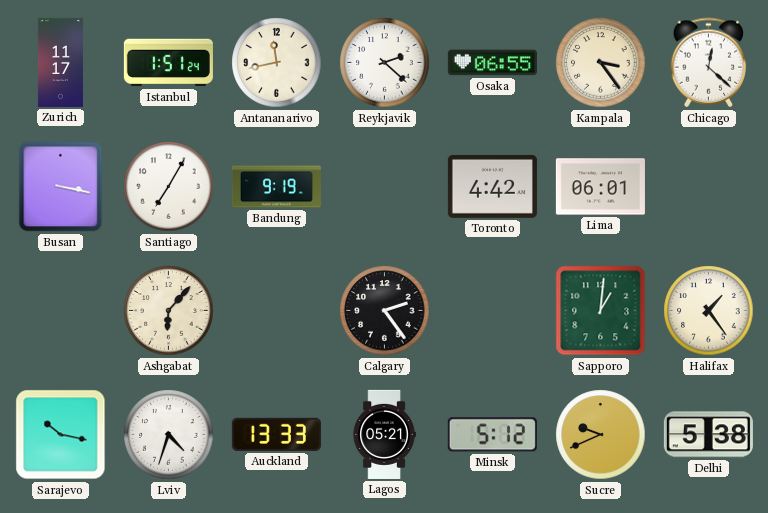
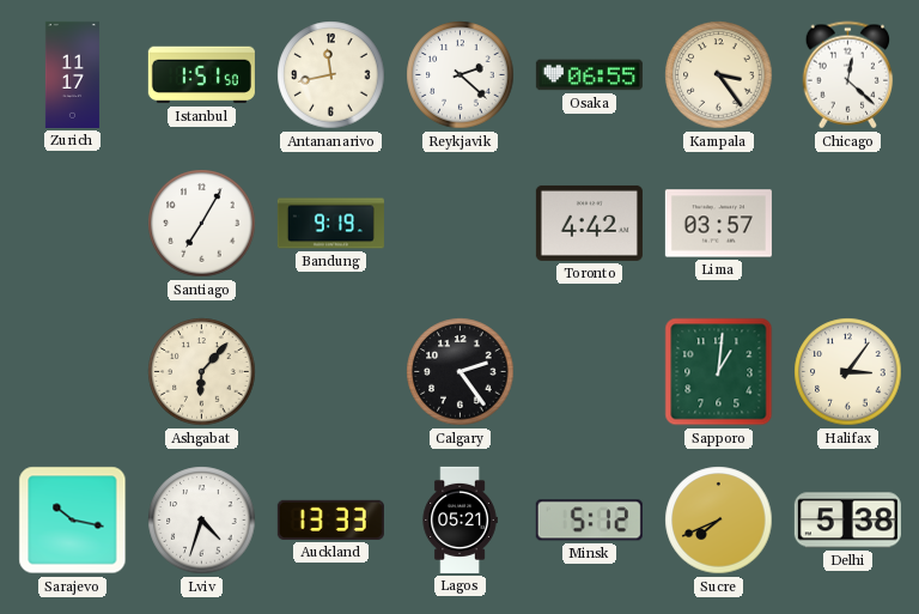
Istanbul: 1:51:24 -> 1:51:50
Busan: 3:17 -> none
Lima: 06:01 -> 03:57
Halifax: 1:24 -> 3:06
Sucre: 9:41 -> 7:41
